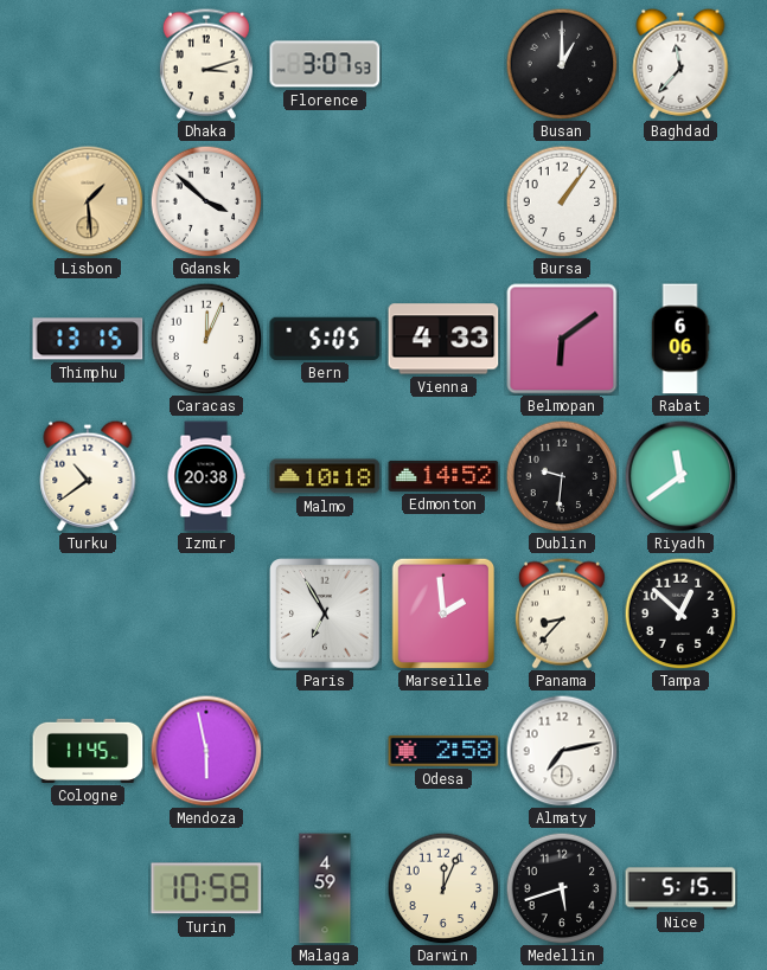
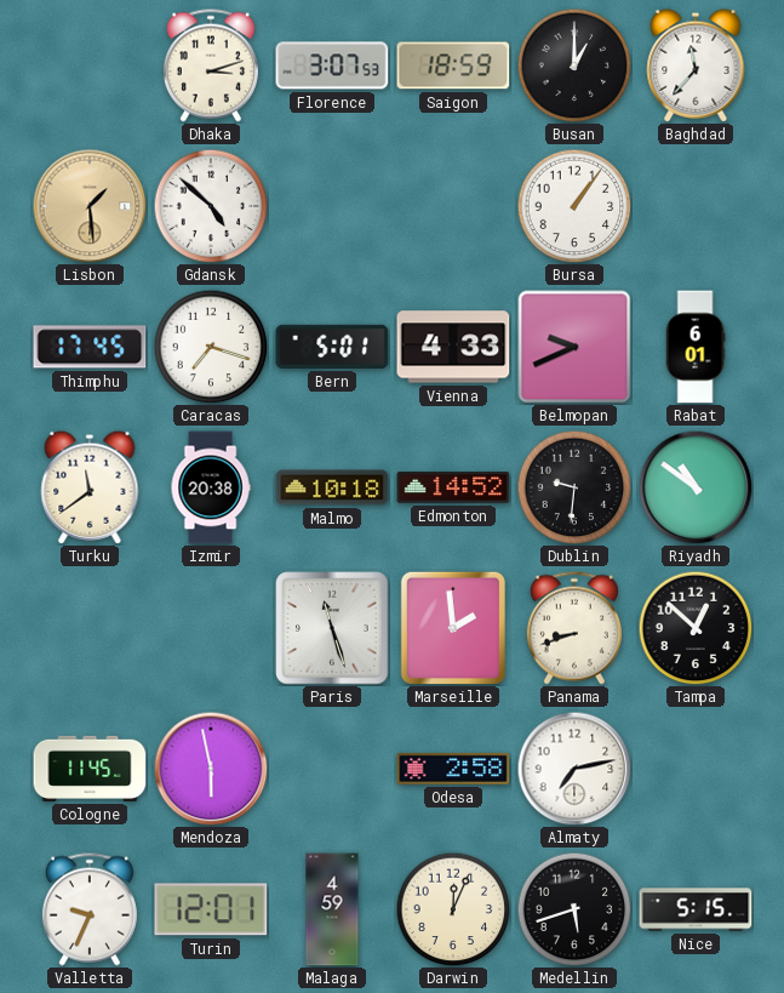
Saigon: none -> 18:59
Gdansk: 3:52 -> 4:52
Thimphu: 13:15 -> 17:45
Caracas: 12:04 -> 7:18
Bern: 5:05 -> 5:01
Belmopan: 6:09 -> 9:41
Rabat: 6:06 -> 6:01
Turku: 10:39 -> 11:39
Riyadh: 11:39 -> 10:51
Paris: 6:55 -> 11:27
Panama: 8:37 -> 8:42
Valletta: none -> 9:34
Turin: 10:58 -> 12:01
